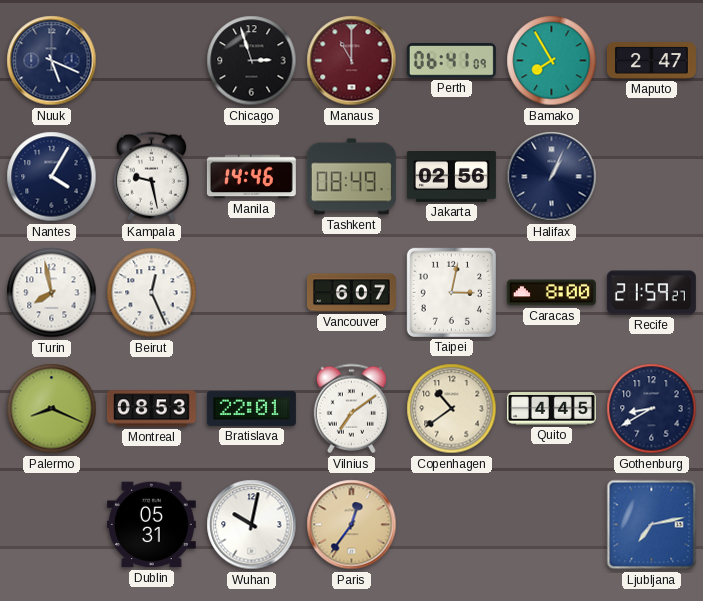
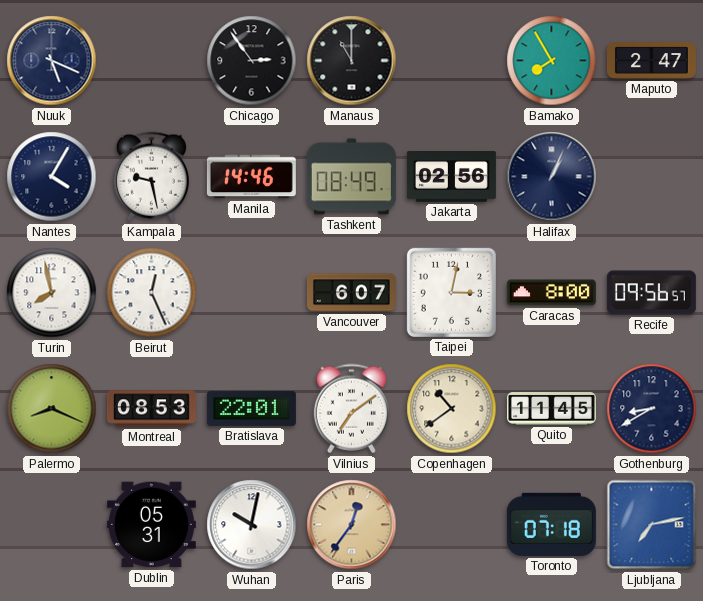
Chicago: 2:57 -> 2:54
Manaus dial: burgundy -> black
Perth: 06:41 -> none
Recife: 21:59 -> 09:56
Quito: 4:45 -> 11:45
Toronto: none -> 07:18
